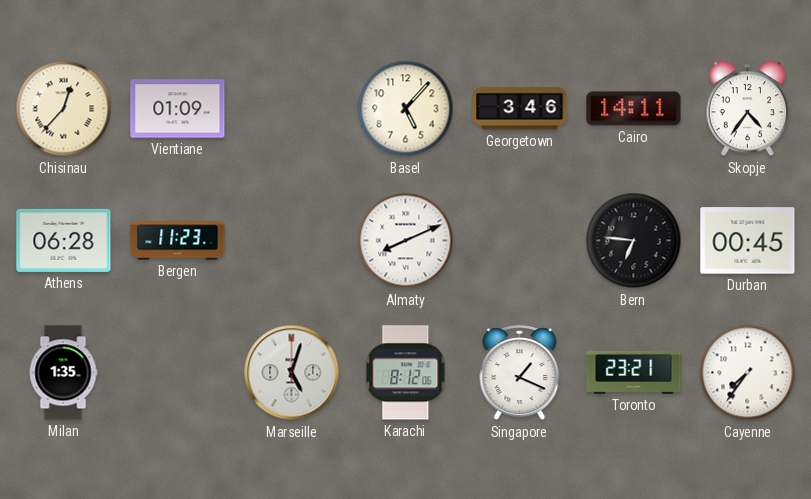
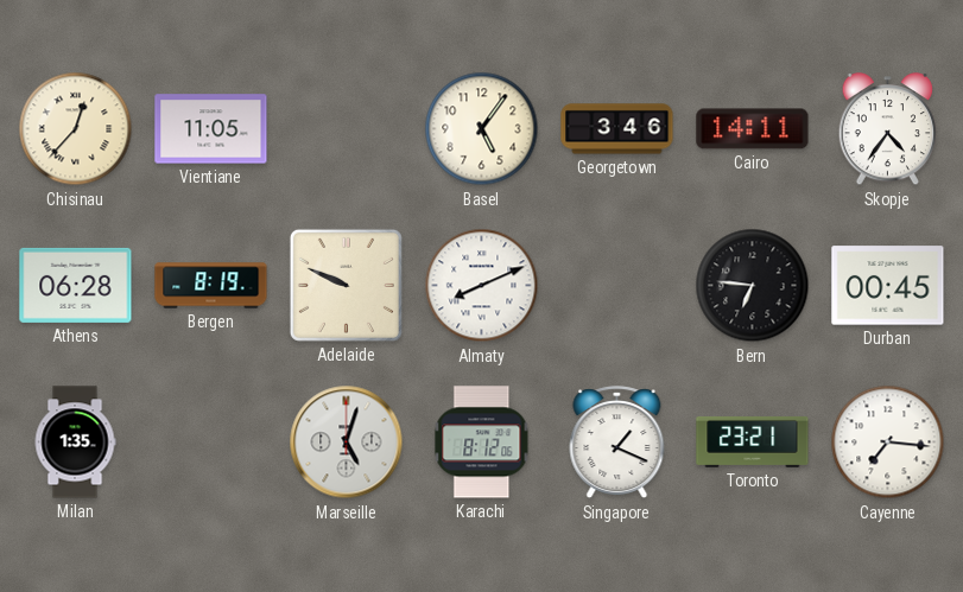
Vientiane: 01:09 -> 11:05
Basel: 5:07 -> 5:06
Bergen: 11:23 -> 8:19
Adelaide: none -> 9:49
Cayenne: 7:36 -> 7:16
